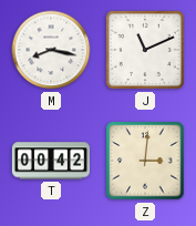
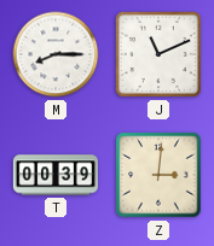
M: 8:17 -> 8:15
T: 00:42 -> 00:39
